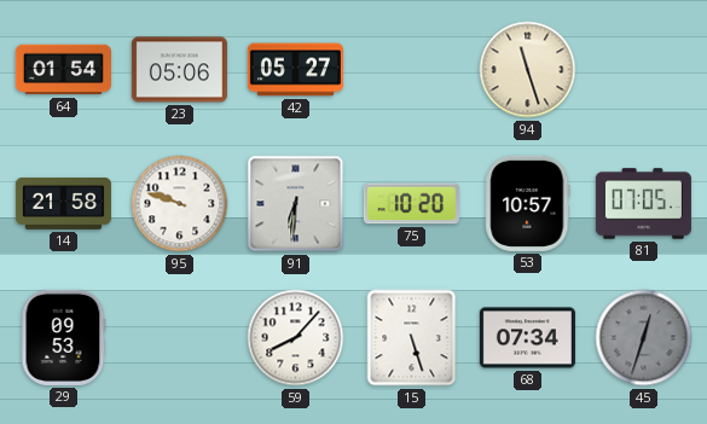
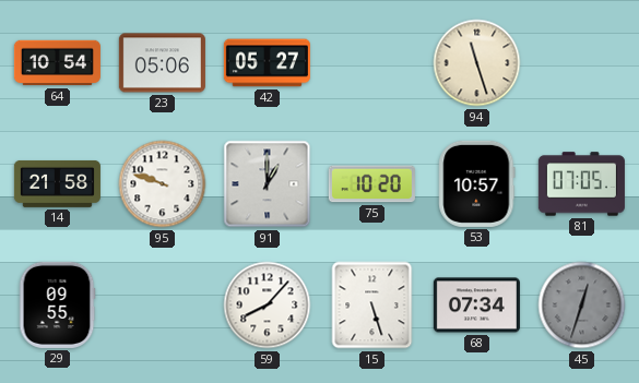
64: 01:54 -> 10:54
91: 6:31 -> 1:00
29: 09:53 -> 09:55
